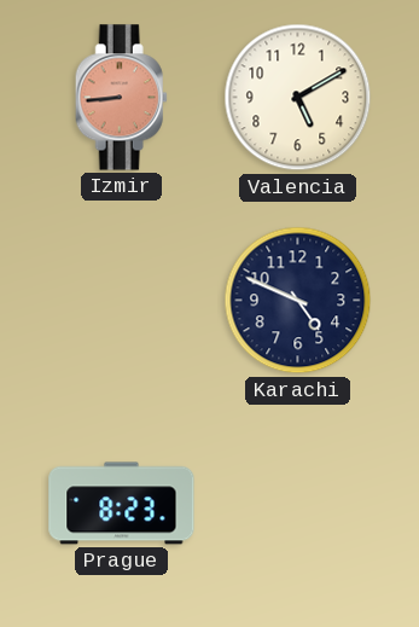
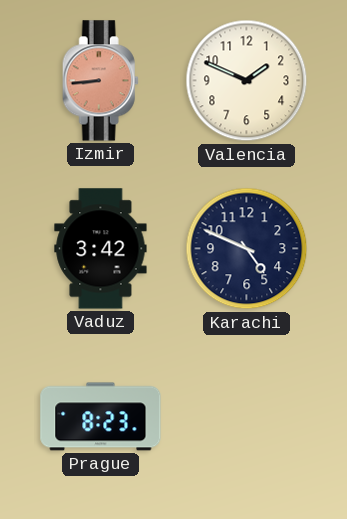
Valencia: 5:10 -> 1:49
Vaduz: none -> 3:42
